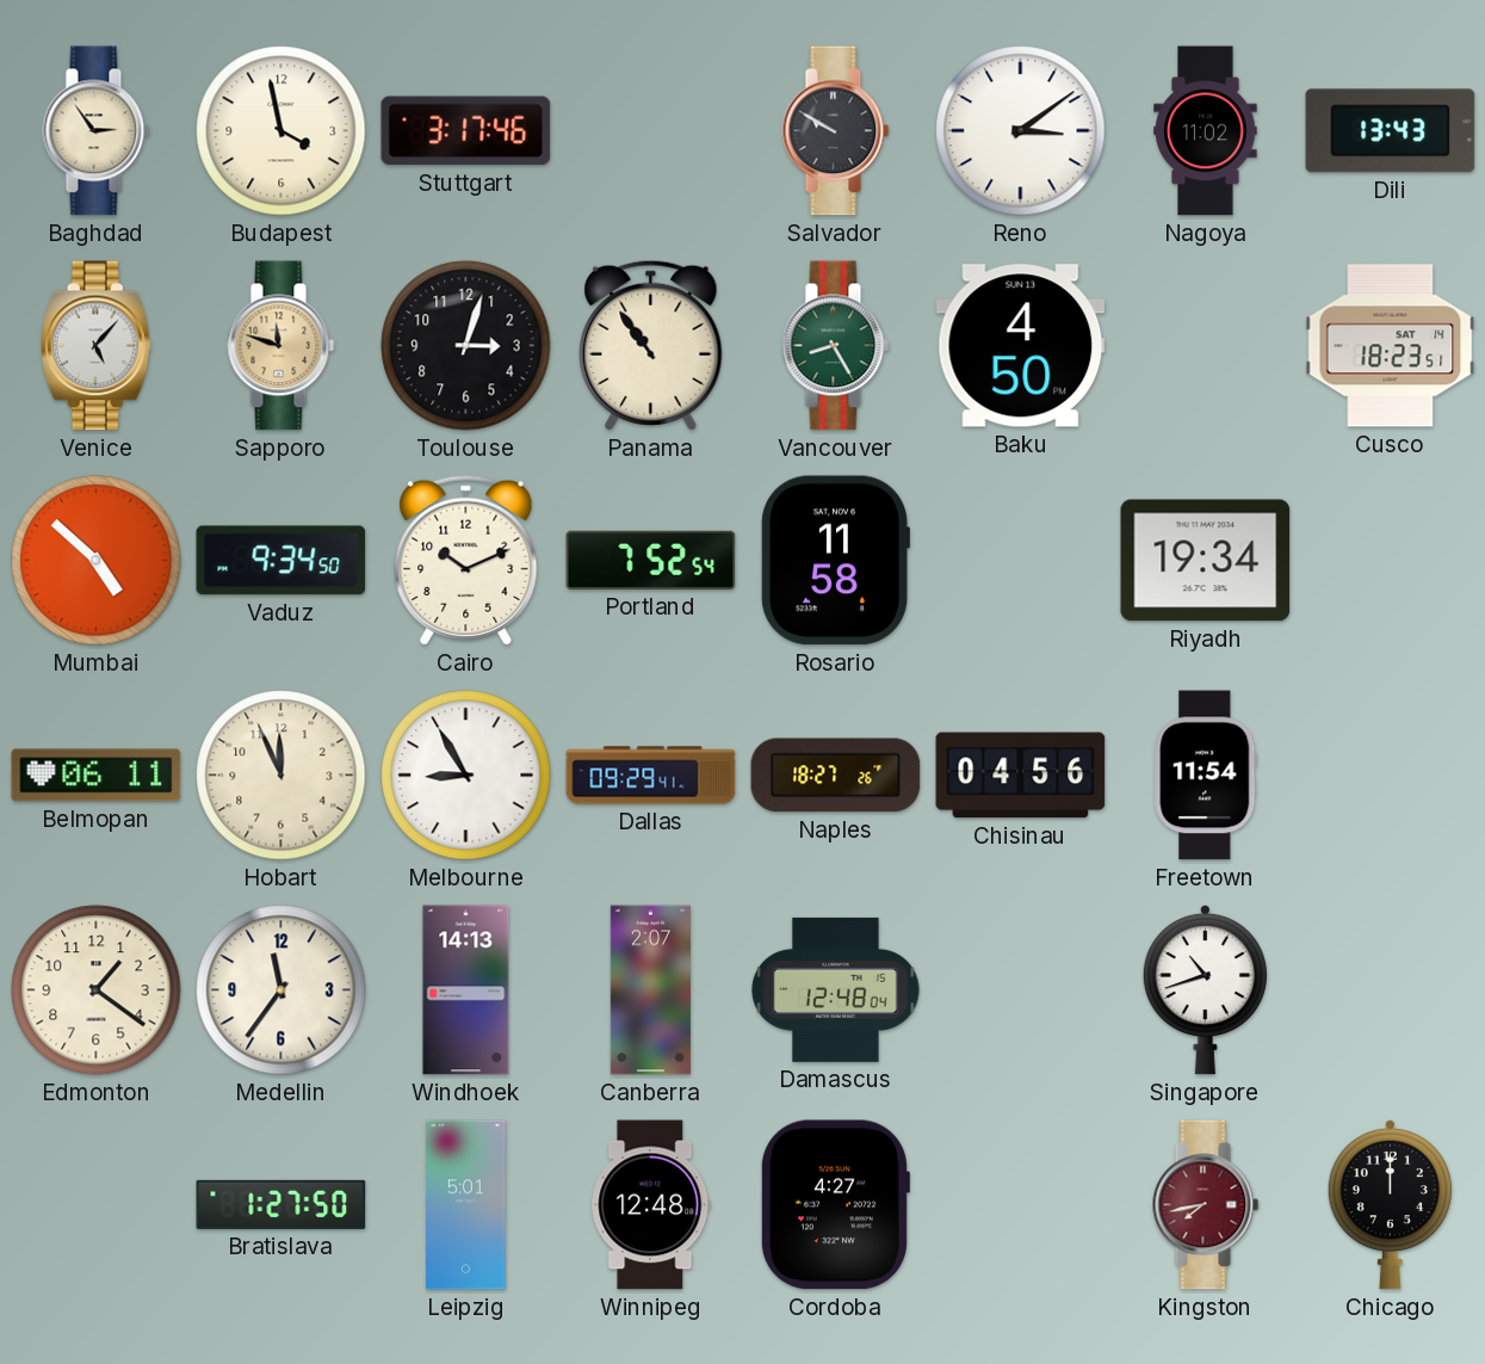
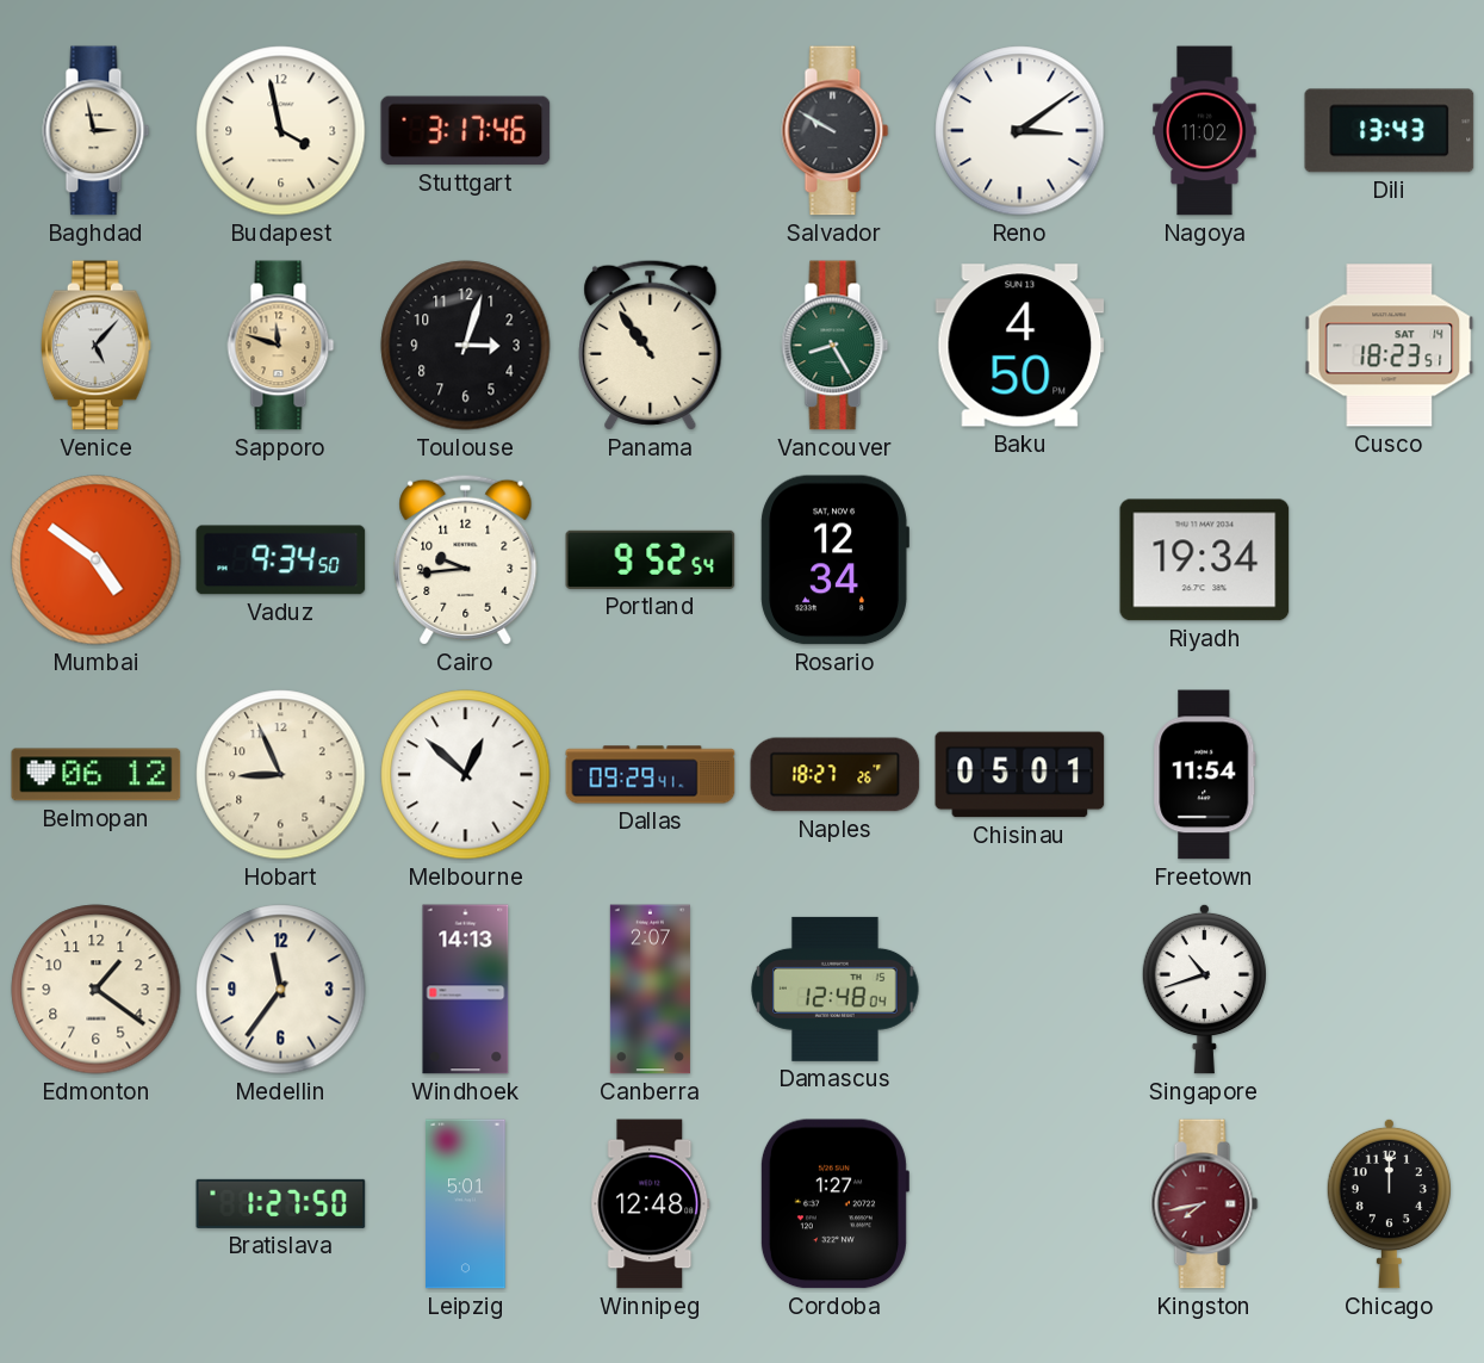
Baghdad: 2:54 -> 2:58
Mumbai: 4:52 -> 4:51
Cairo: 10:11 -> 9:44
Portland: 7:52 -> 9:52
Rosario: 11:58 -> 12:34
Belmopan: 06:11 -> 06:12
Hobart: 11:56 -> 8:56
Melbourne: 8:55 -> 12:52
Chisinau: 04:56 -> 05:01
Cordoba: 4:27 -> 1:27
